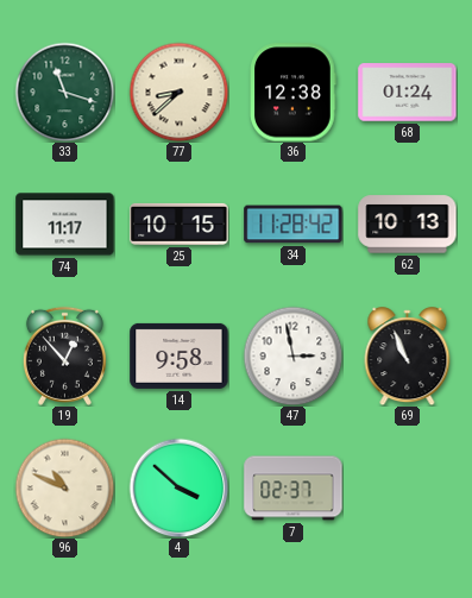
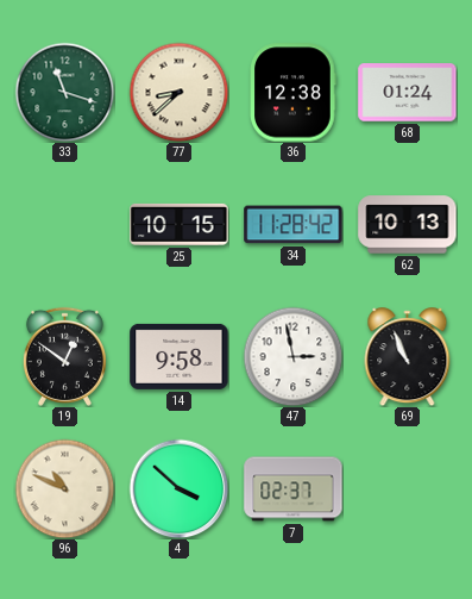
74: 11:17 -> none
19: 12:53 -> 12:51
